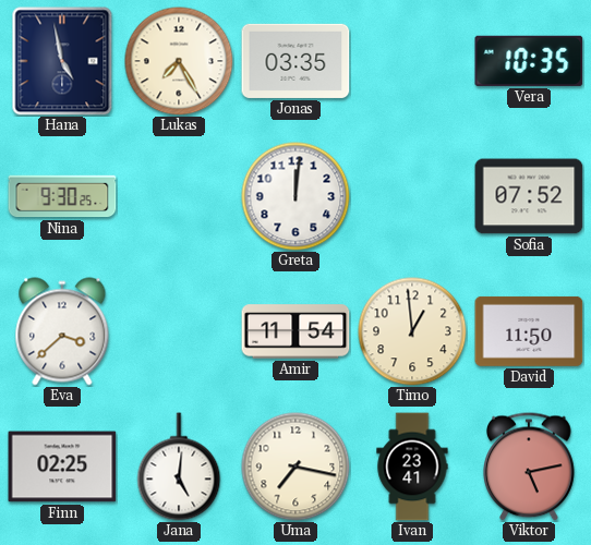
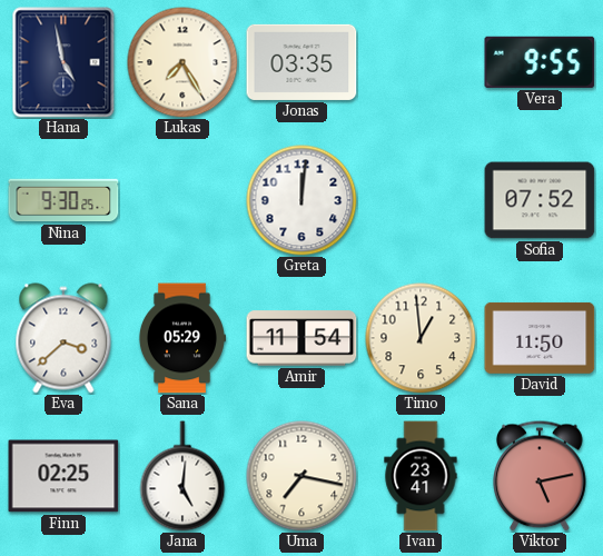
Vera: 10:35 -> 9:55
Sana: none -> 05:29
